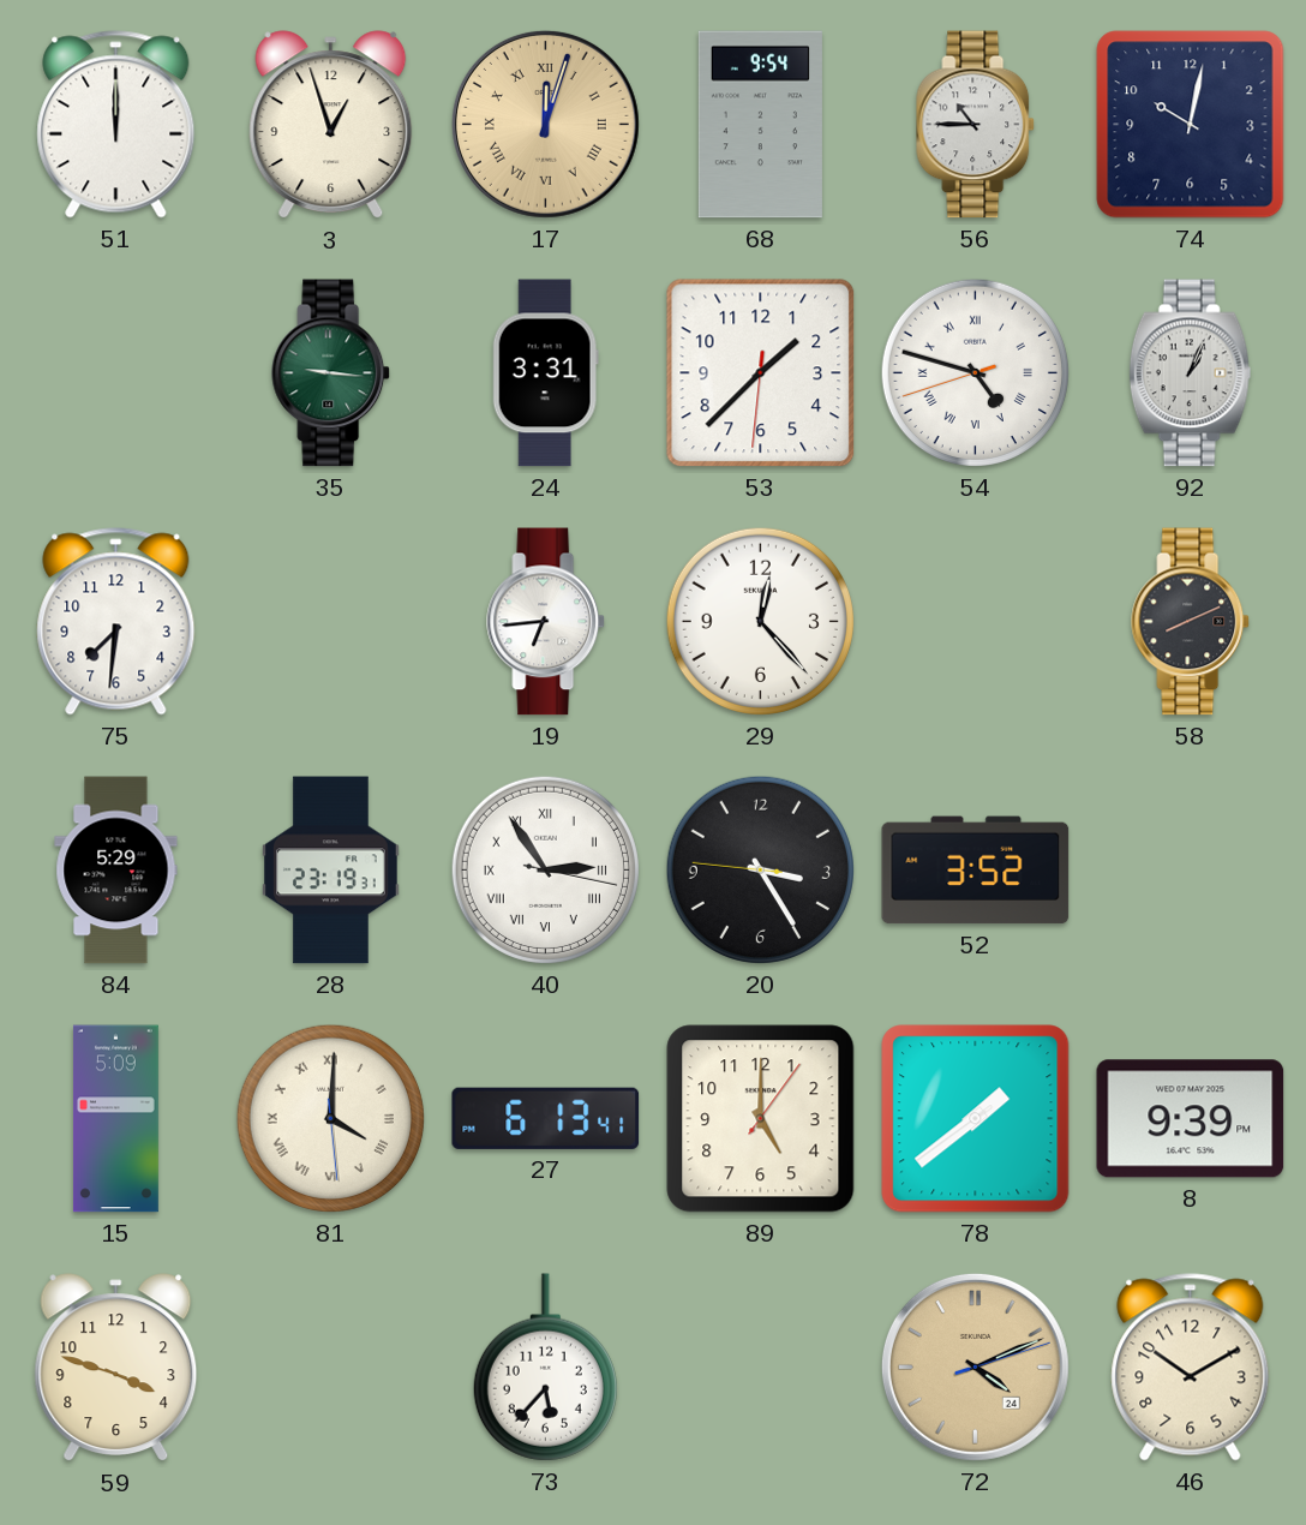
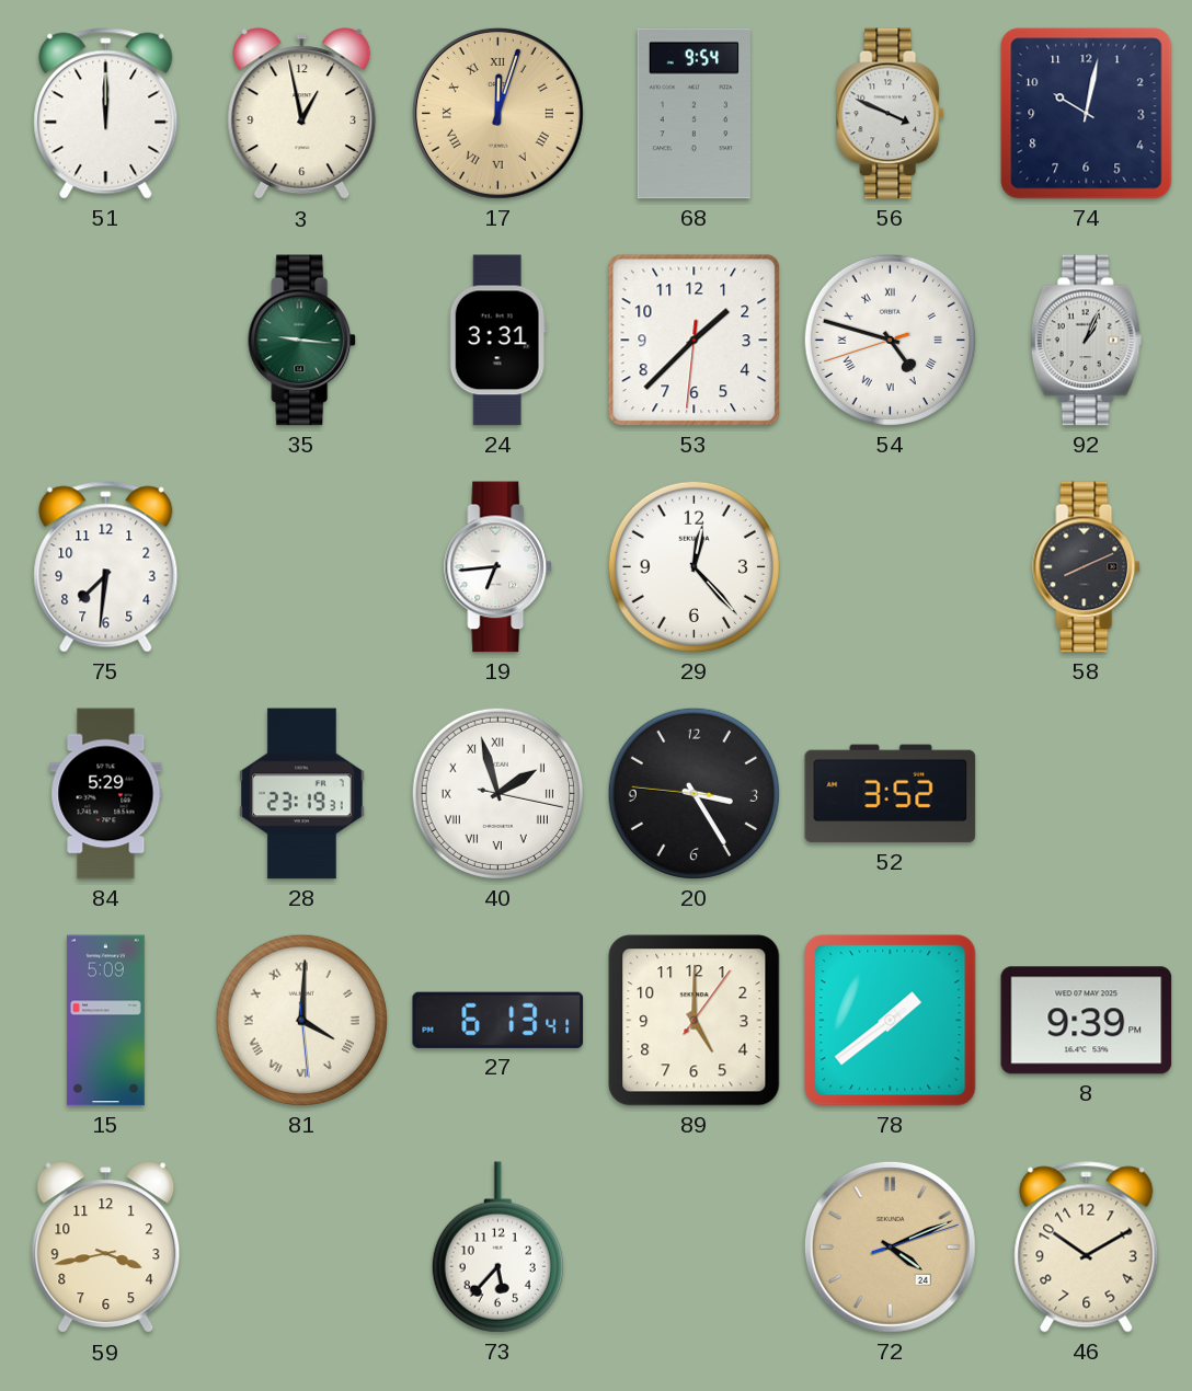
3: 12:57 -> 12:58
56: 10:45 -> 3:49
40: 2:54 -> 1:57
59: 3:48 -> 3:43
